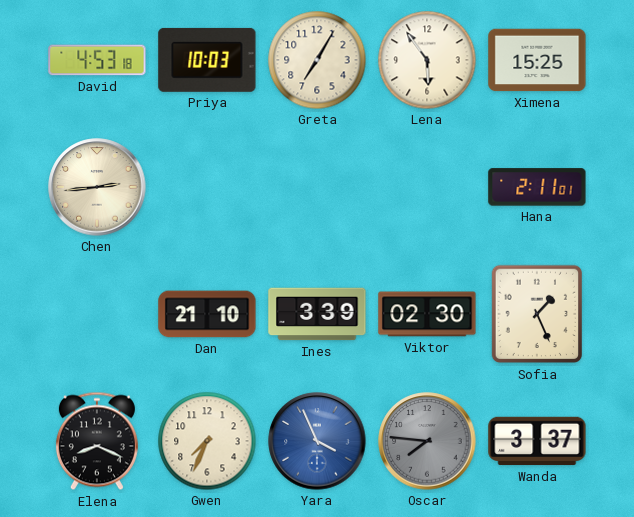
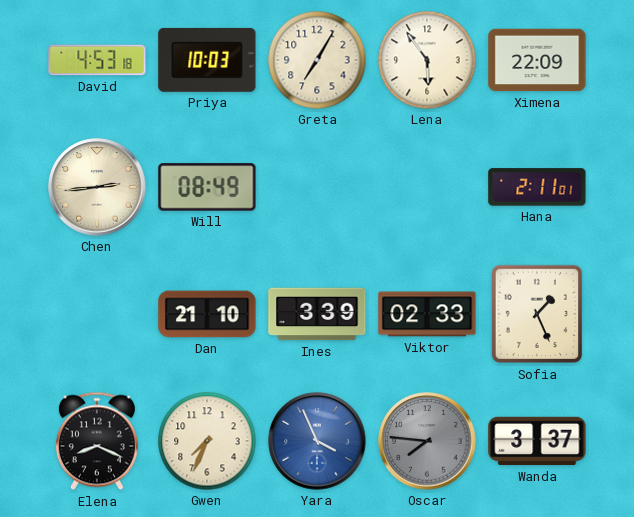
Ximena: 15:25 -> 22:09
Will: none -> 08:49
Viktor: 02:30 -> 02:33
